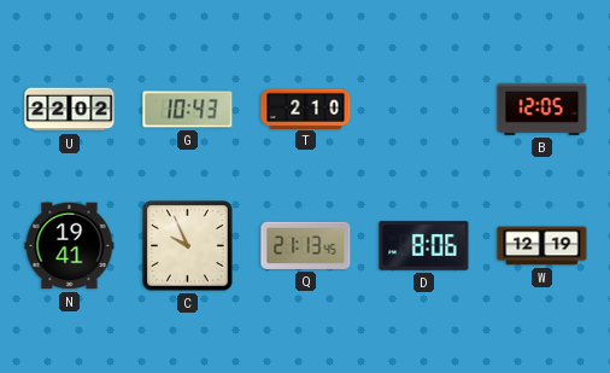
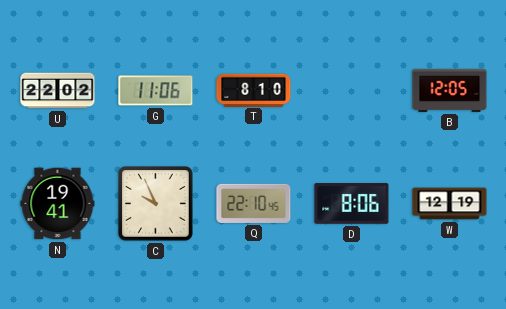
G: 10:43 -> 11:06
T: 2:10 -> 8:10
Q: 21:13 -> 22:10
